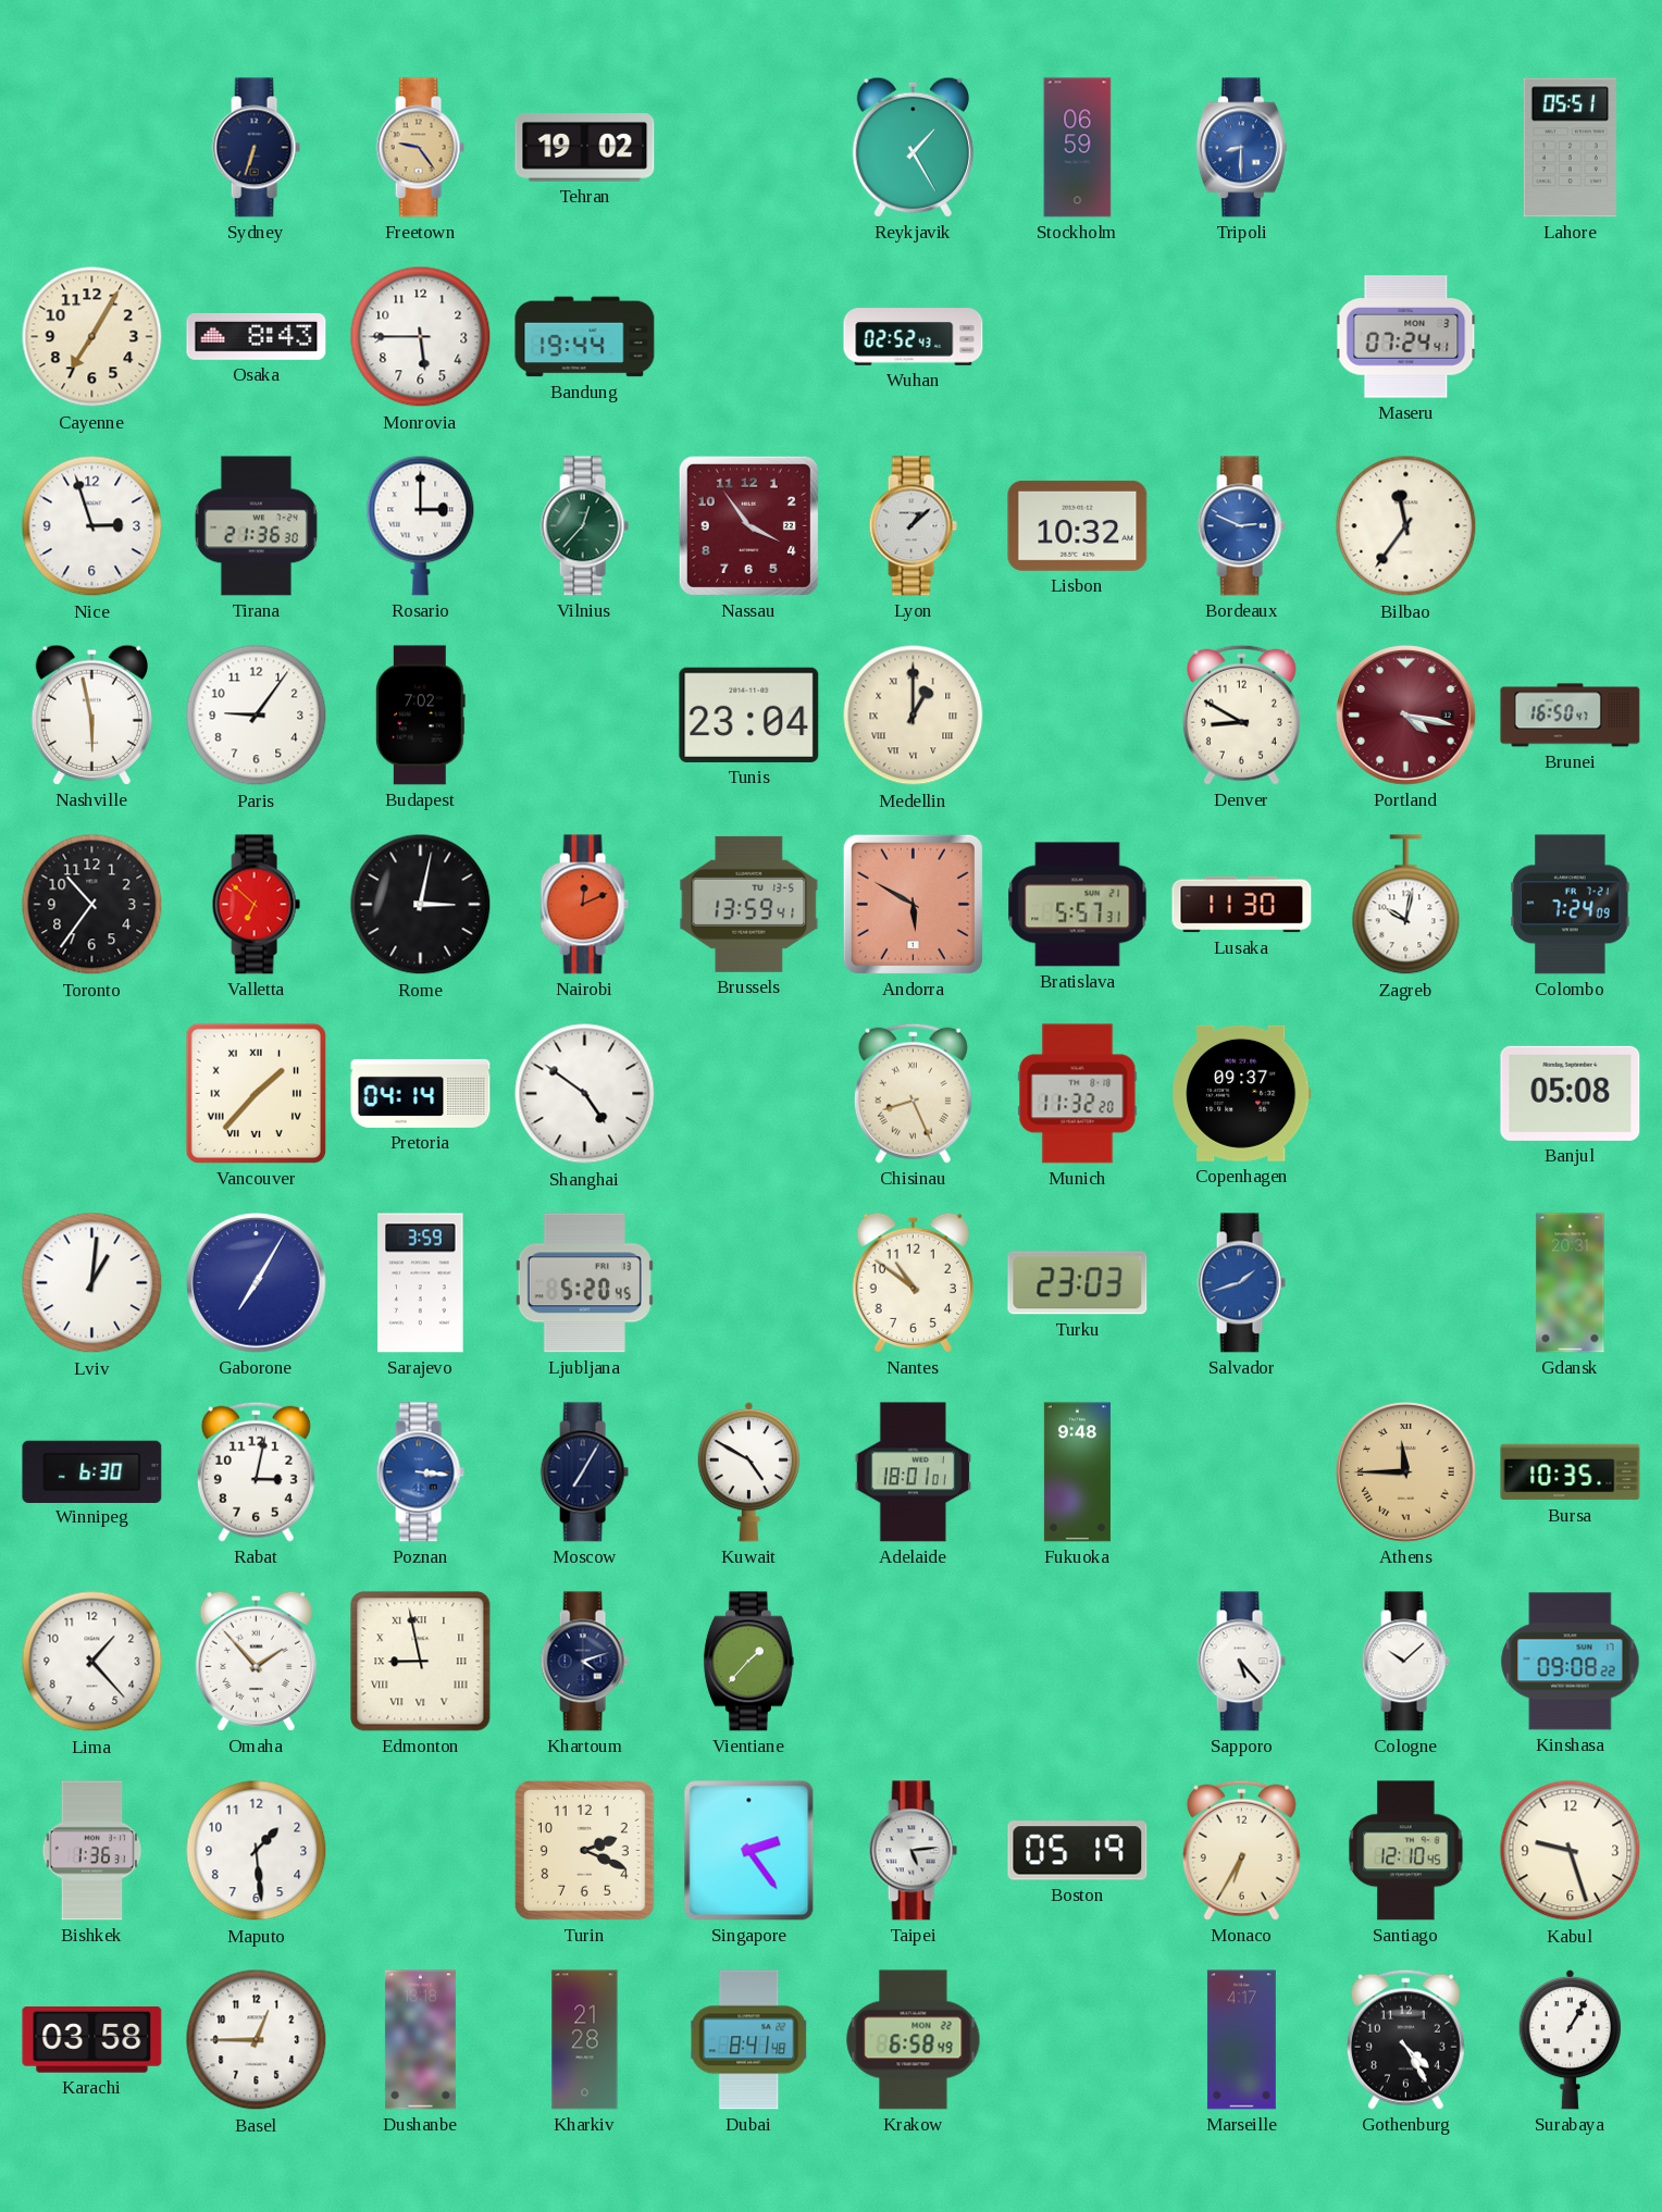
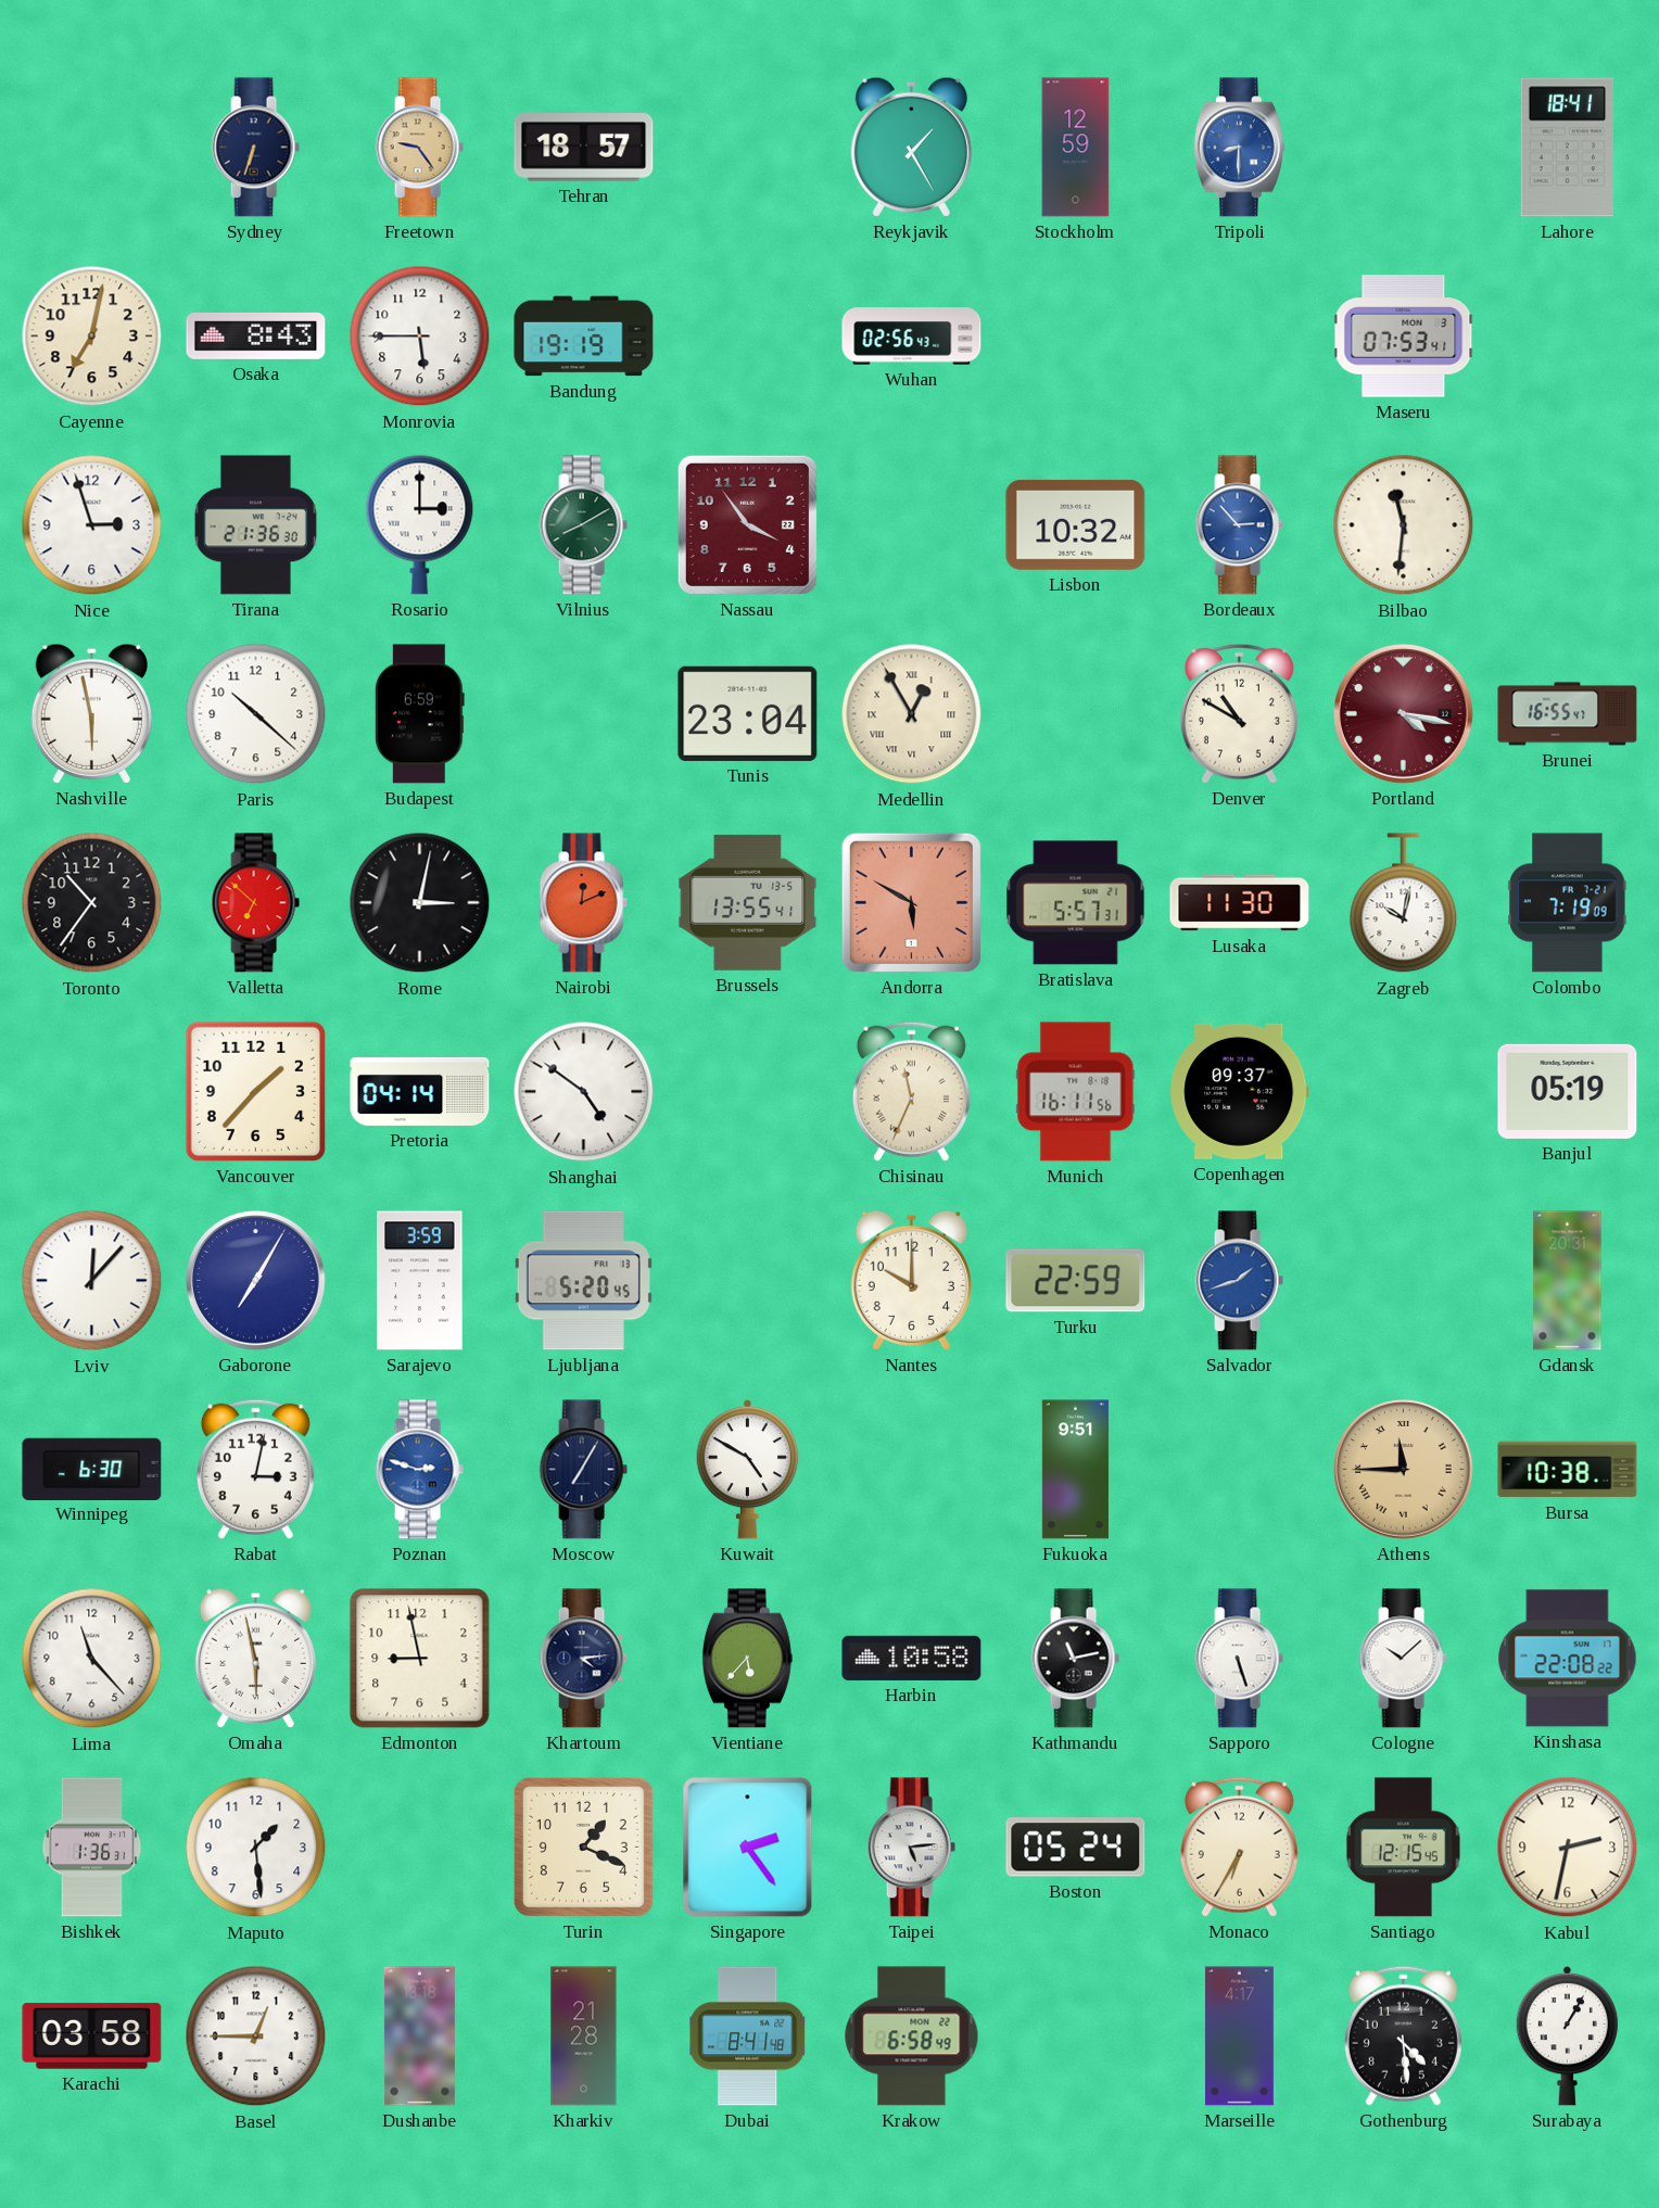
Tehran: 19:02 -> 18:57
Stockholm: 06:59 -> 12:59
Lahore: 05:51 -> 18:41
Cayenne: 7:05 -> 7:02
Bandung: 19:44 -> 19:19
Wuhan: 02:52 -> 02:56
Maseru: 07:24 -> 07:53
Vilnius: 12:37 -> 8:10
Lyon: 1:08 -> none
Bordeaux: 2:49 -> 2:53
Bilbao: 11:36 -> 11:31
Paris: 9:06 -> 10:22
Budapest: 7:02 -> 6:59
Medellin: 1:00 -> 12:55
Denver: 8:50 -> 10:50
Brunei: 16:50 -> 16:55
Brussels: 13:59 -> 13:55
Colombo: 7:24 -> 7:19
Vancouver numerals: Roman -> Arabic
Chisinau: 8:26 -> 11:34
Munich: 11:32 -> 16:11
Banjul: 05:08 -> 05:19
Lviv: 1:01 -> 12:07
Nantes: 10:51 -> 10:00
Turku: 23:03 -> 22:59
Poznan: 3:16 -> 2:48
Adelaide: 18:01 -> none
Fukuoka: 9:48 -> 9:51
Bursa: 10:35 -> 10:38
Lima: 1:23 -> 11:23
Omaha: 1:53 -> 5:58
Edmonton numerals: Roman -> Arabic
Khartoum: 4:12 -> 4:14
Vientiane: 1:37 -> 5:37
Harbin: none -> 10:58
Kathmandu: none -> 11:13
Sapporo: 5:23 -> 5:27
Kinshasa: 09:08 -> 22:08
Turin: 2:19 -> 1:19
Boston: 05:19 -> 05:24
Santiago: 12:10 -> 12:15
Kabul: 9:27 -> 2:32
Gothenburg: 4:25 -> 4:29
